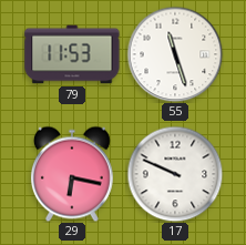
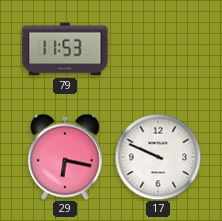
55: 11:27 -> none
